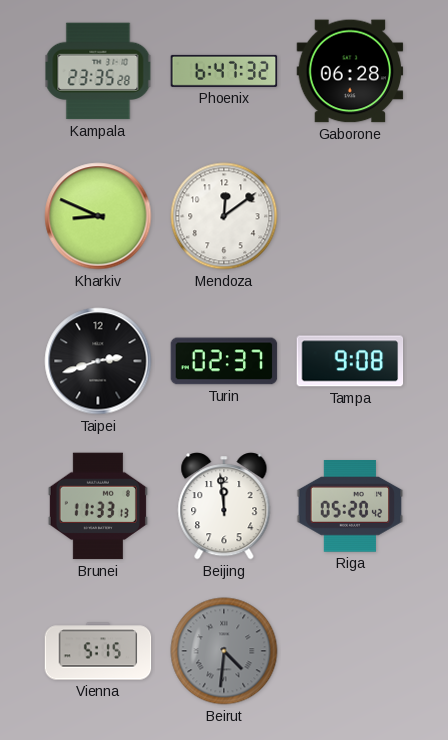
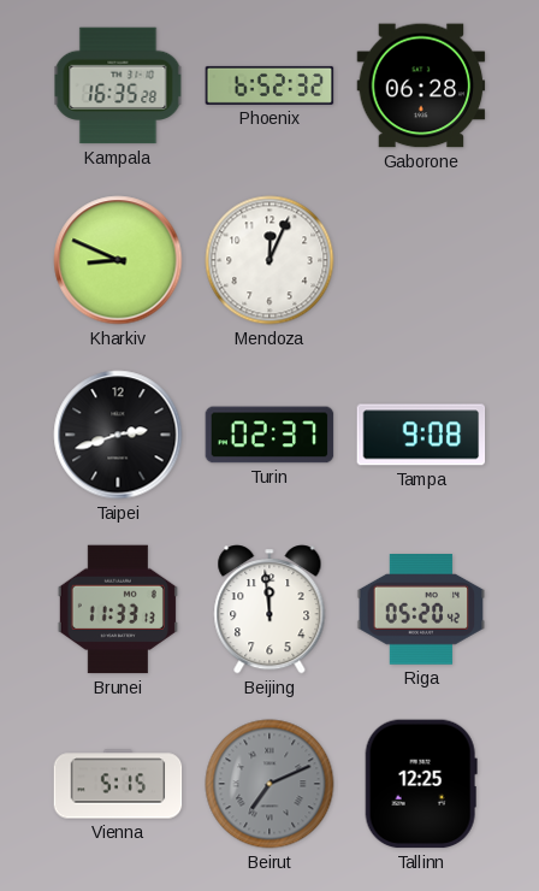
Kampala: 23:35 -> 16:35
Phoenix: 6:47 -> 6:52
Mendoza: 12:09 -> 12:04
Beirut: 4:31 -> 7:11
Tallinn: none -> 12:25
